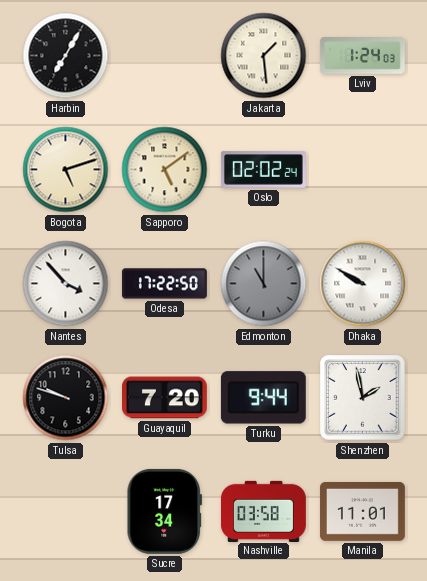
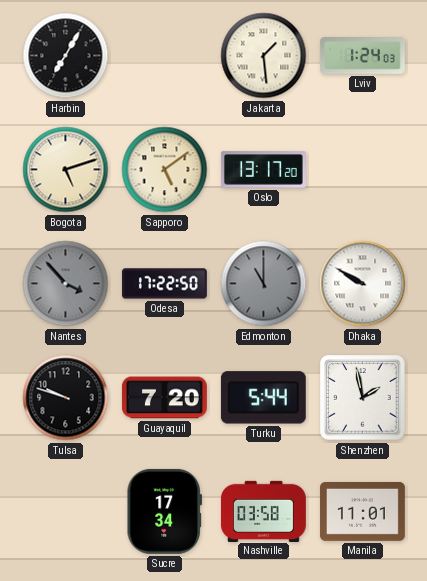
Oslo: 02:02 -> 13:17
Nantes dial: white -> grey
Turku: 9:44 -> 5:44
